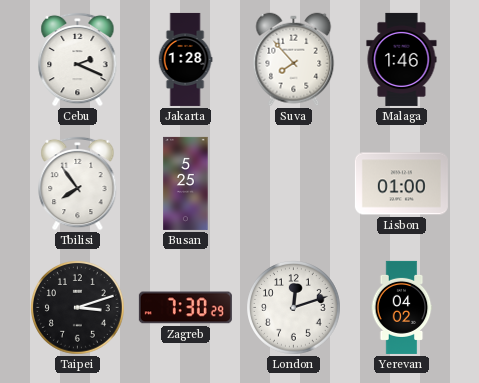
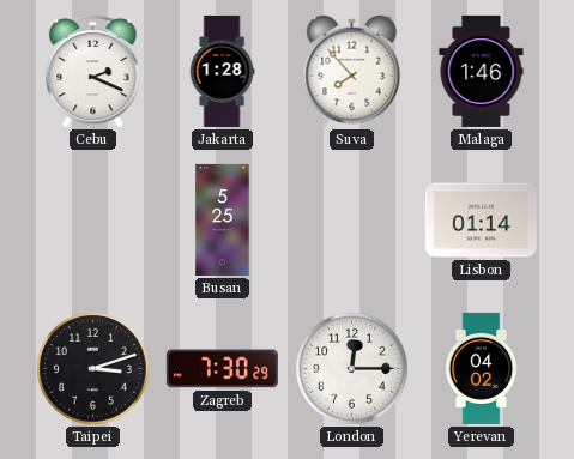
Tbilisi: 7:54 -> none
Lisbon: 01:00 -> 01:14
London: 12:12 -> 12:15
